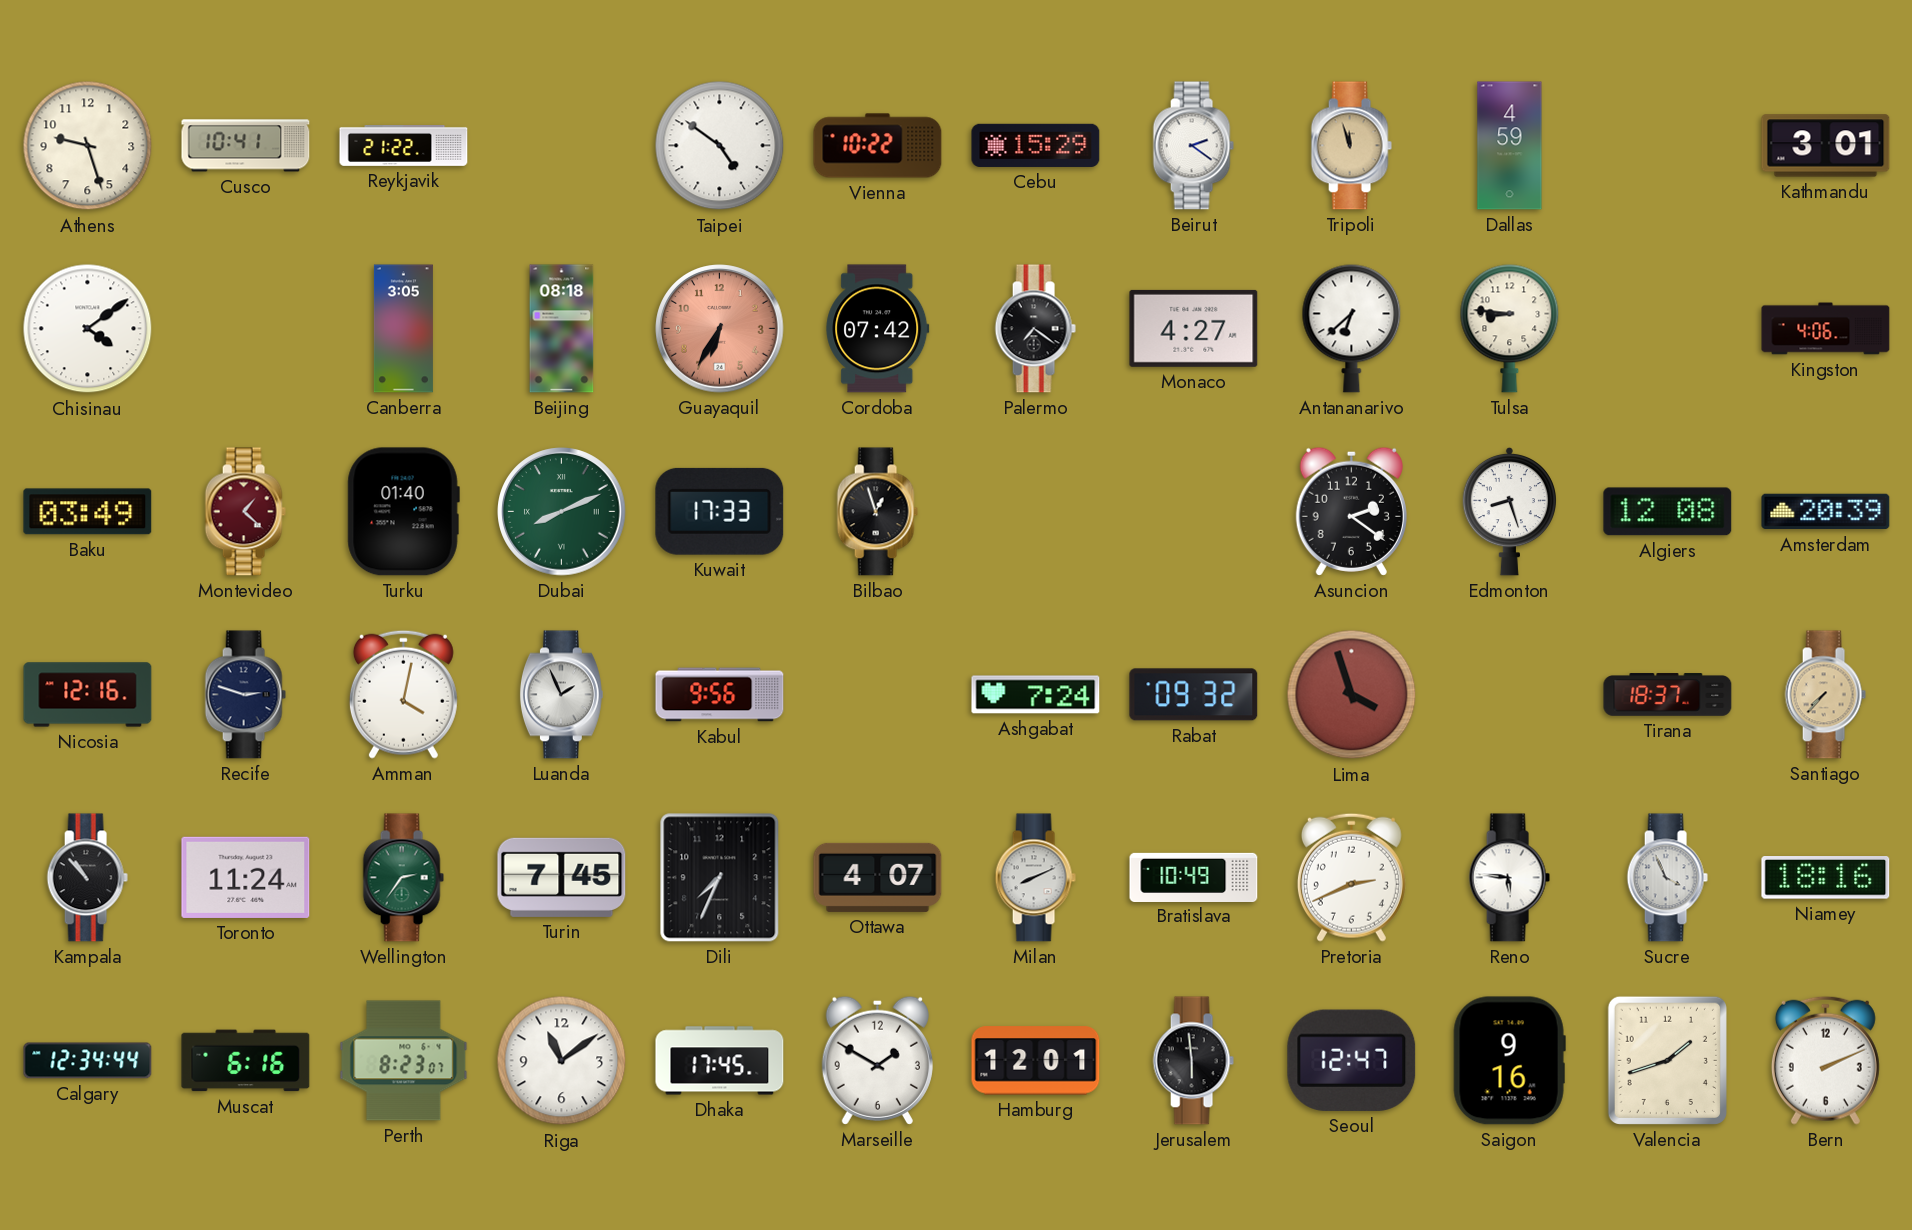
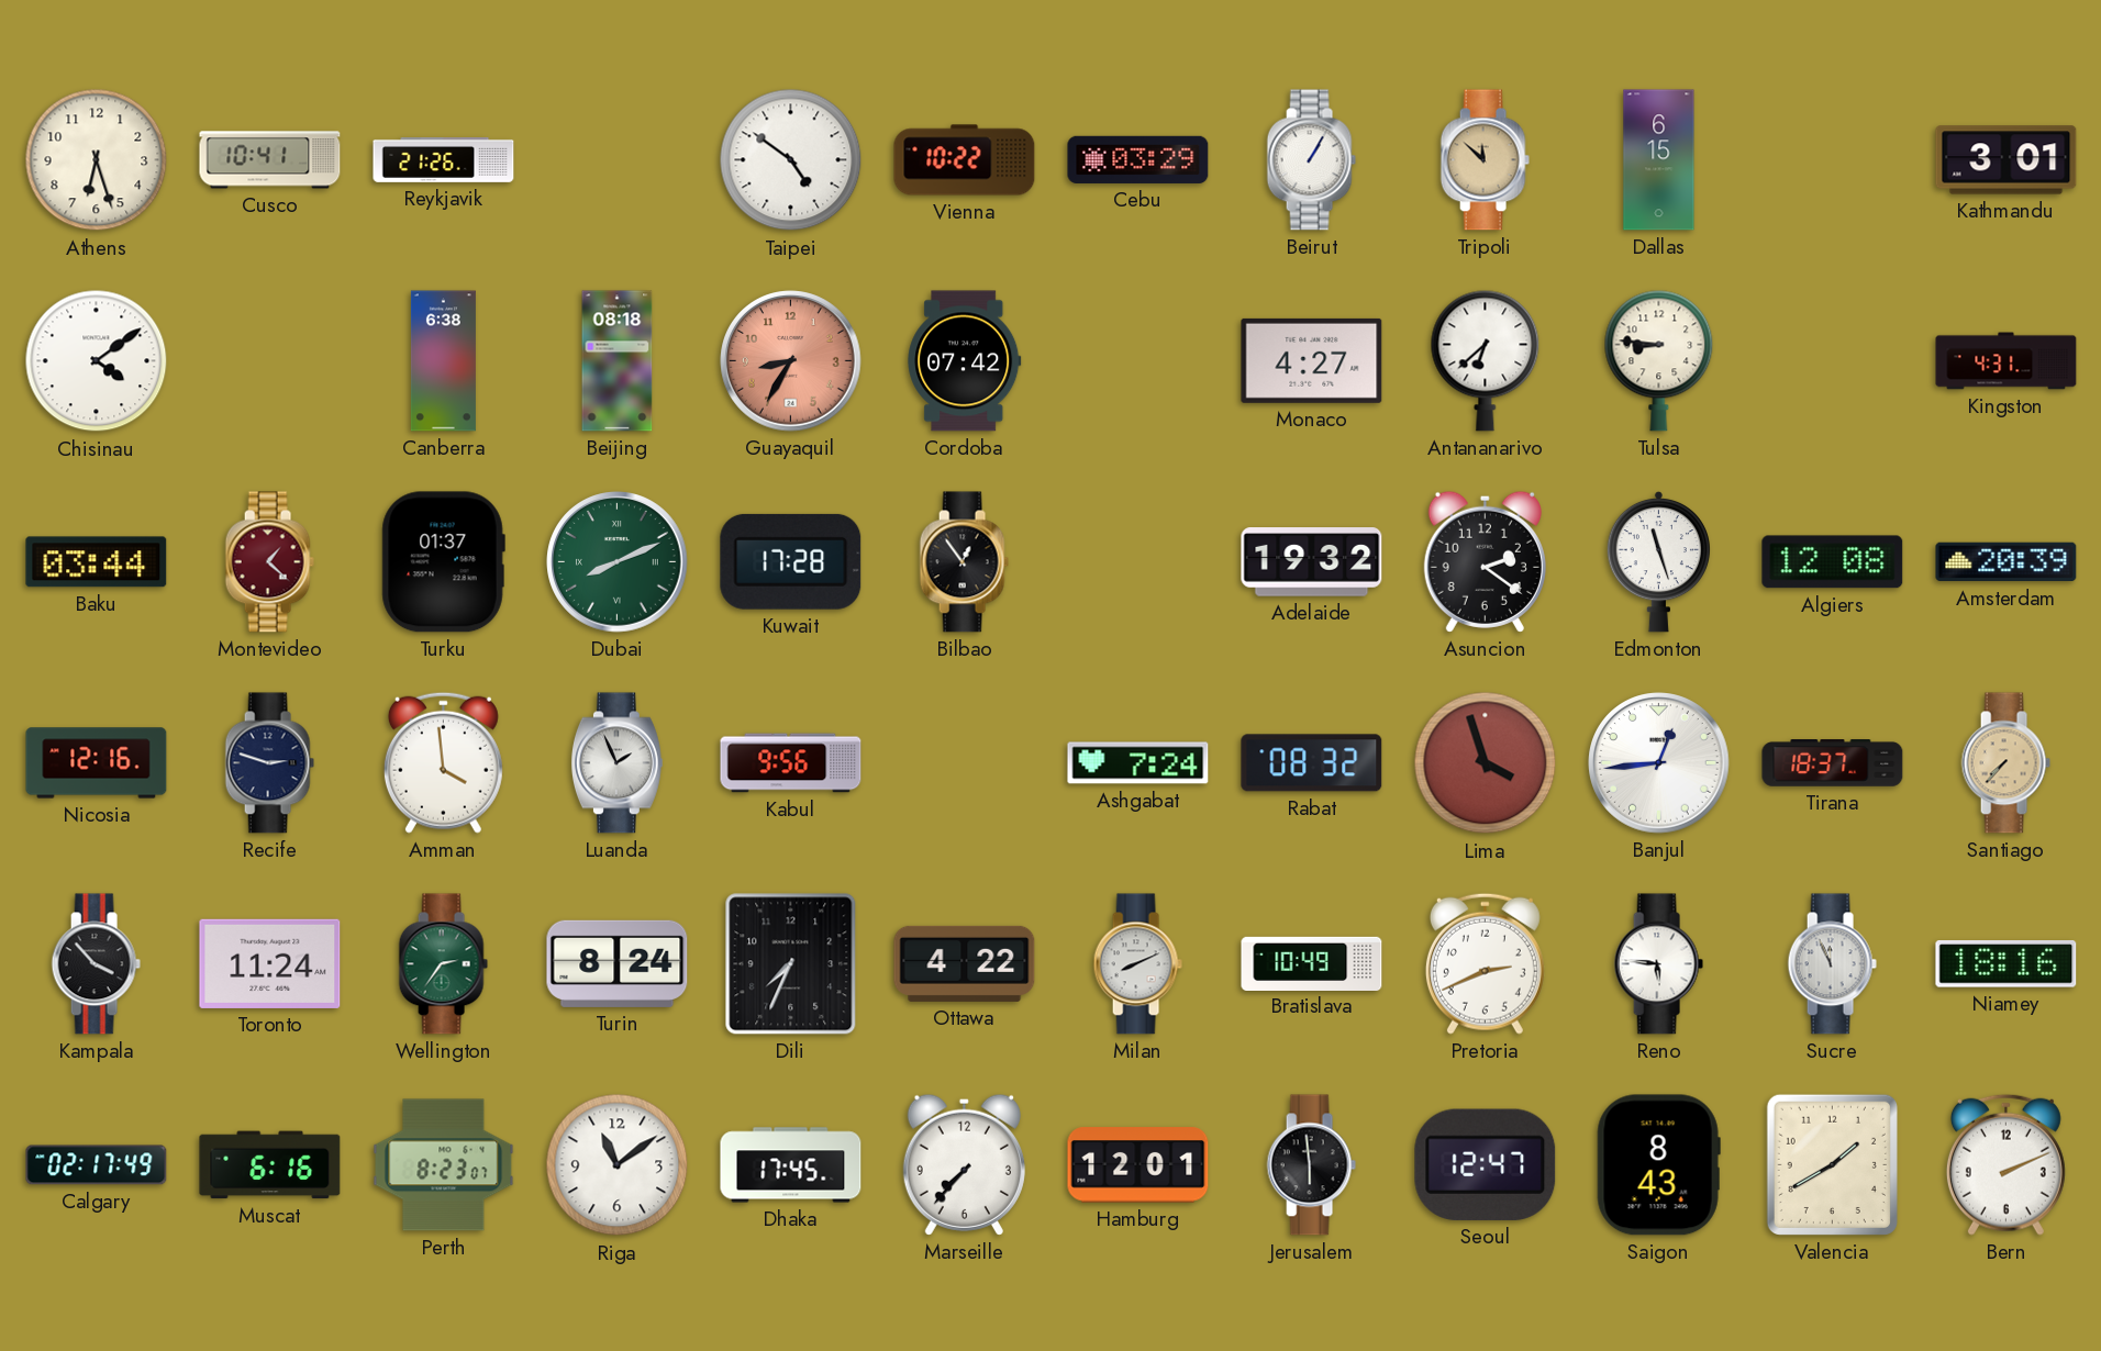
Athens: 9:27 -> 6:27
Reykjavik: 21:22 -> 21:26
Cebu: 15:29 -> 03:29
Beirut: 2:21 -> 1:05
Tripoli: 11:57 -> 11:52
Dallas: 4:59 -> 6:15
Canberra: 3:05 -> 6:38
Guayaquil: 6:35 -> 8:35
Palermo: 7:21 -> none
Kingston: 4:06 -> 4:31
Baku: 03:49 -> 03:44
Turku: 01:40 -> 01:37
Kuwait: 17:33 -> 17:28
Bilbao: 12:57 -> 12:54
Adelaide: none -> 19:32
Edmonton: 8:27 -> 11:27
Amman: 4:02 -> 3:59
Rabat: 09:32 -> 08:32
Banjul: none -> 12:44
Kampala: 10:53 -> 3:53
Turin: 7:45 -> 8:24
Ottawa: 4:07 -> 4:22
Sucre: 3:56 -> 11:56
Calgary: 12:34 -> 02:17
Marseille: 1:50 -> 7:37
Saigon: 9:16 -> 8:43
Valencia: 1:42 -> 1:40
